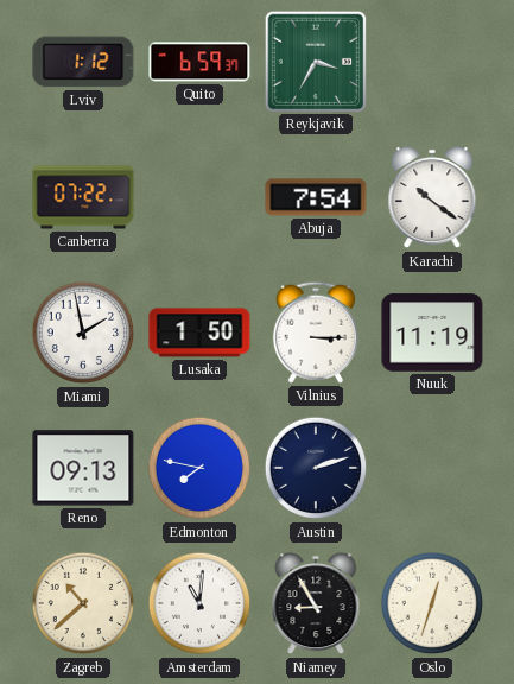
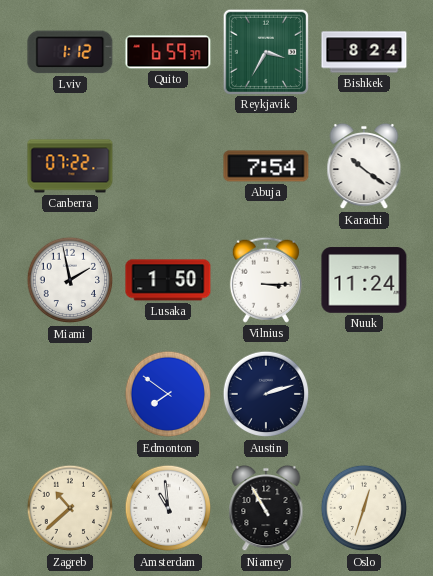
Bishkek: none -> 8:24
Nuuk: 11:19 -> 11:24
Reno: 09:13 -> none
Edmonton: 7:47 -> 7:51
Amsterdam: 11:01 -> 10:59
Niamey: 8:55 -> 10:55
